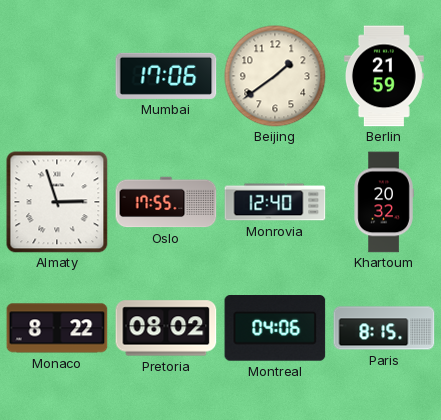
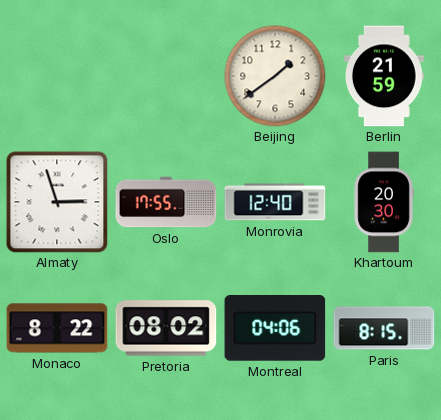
Mumbai: 17:06 -> none
Khartoum: 20:32 -> 20:30
